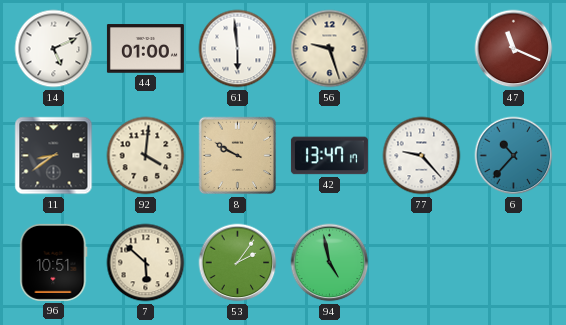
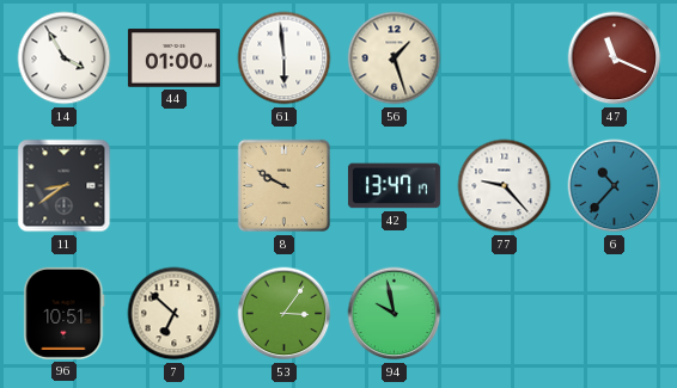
14: 5:11 -> 3:55
56: 9:27 -> 1:27
92: 4:01 -> none
7: 5:52 -> 6:52
53: 2:06 -> 3:06
94: 4:58 -> 9:58
